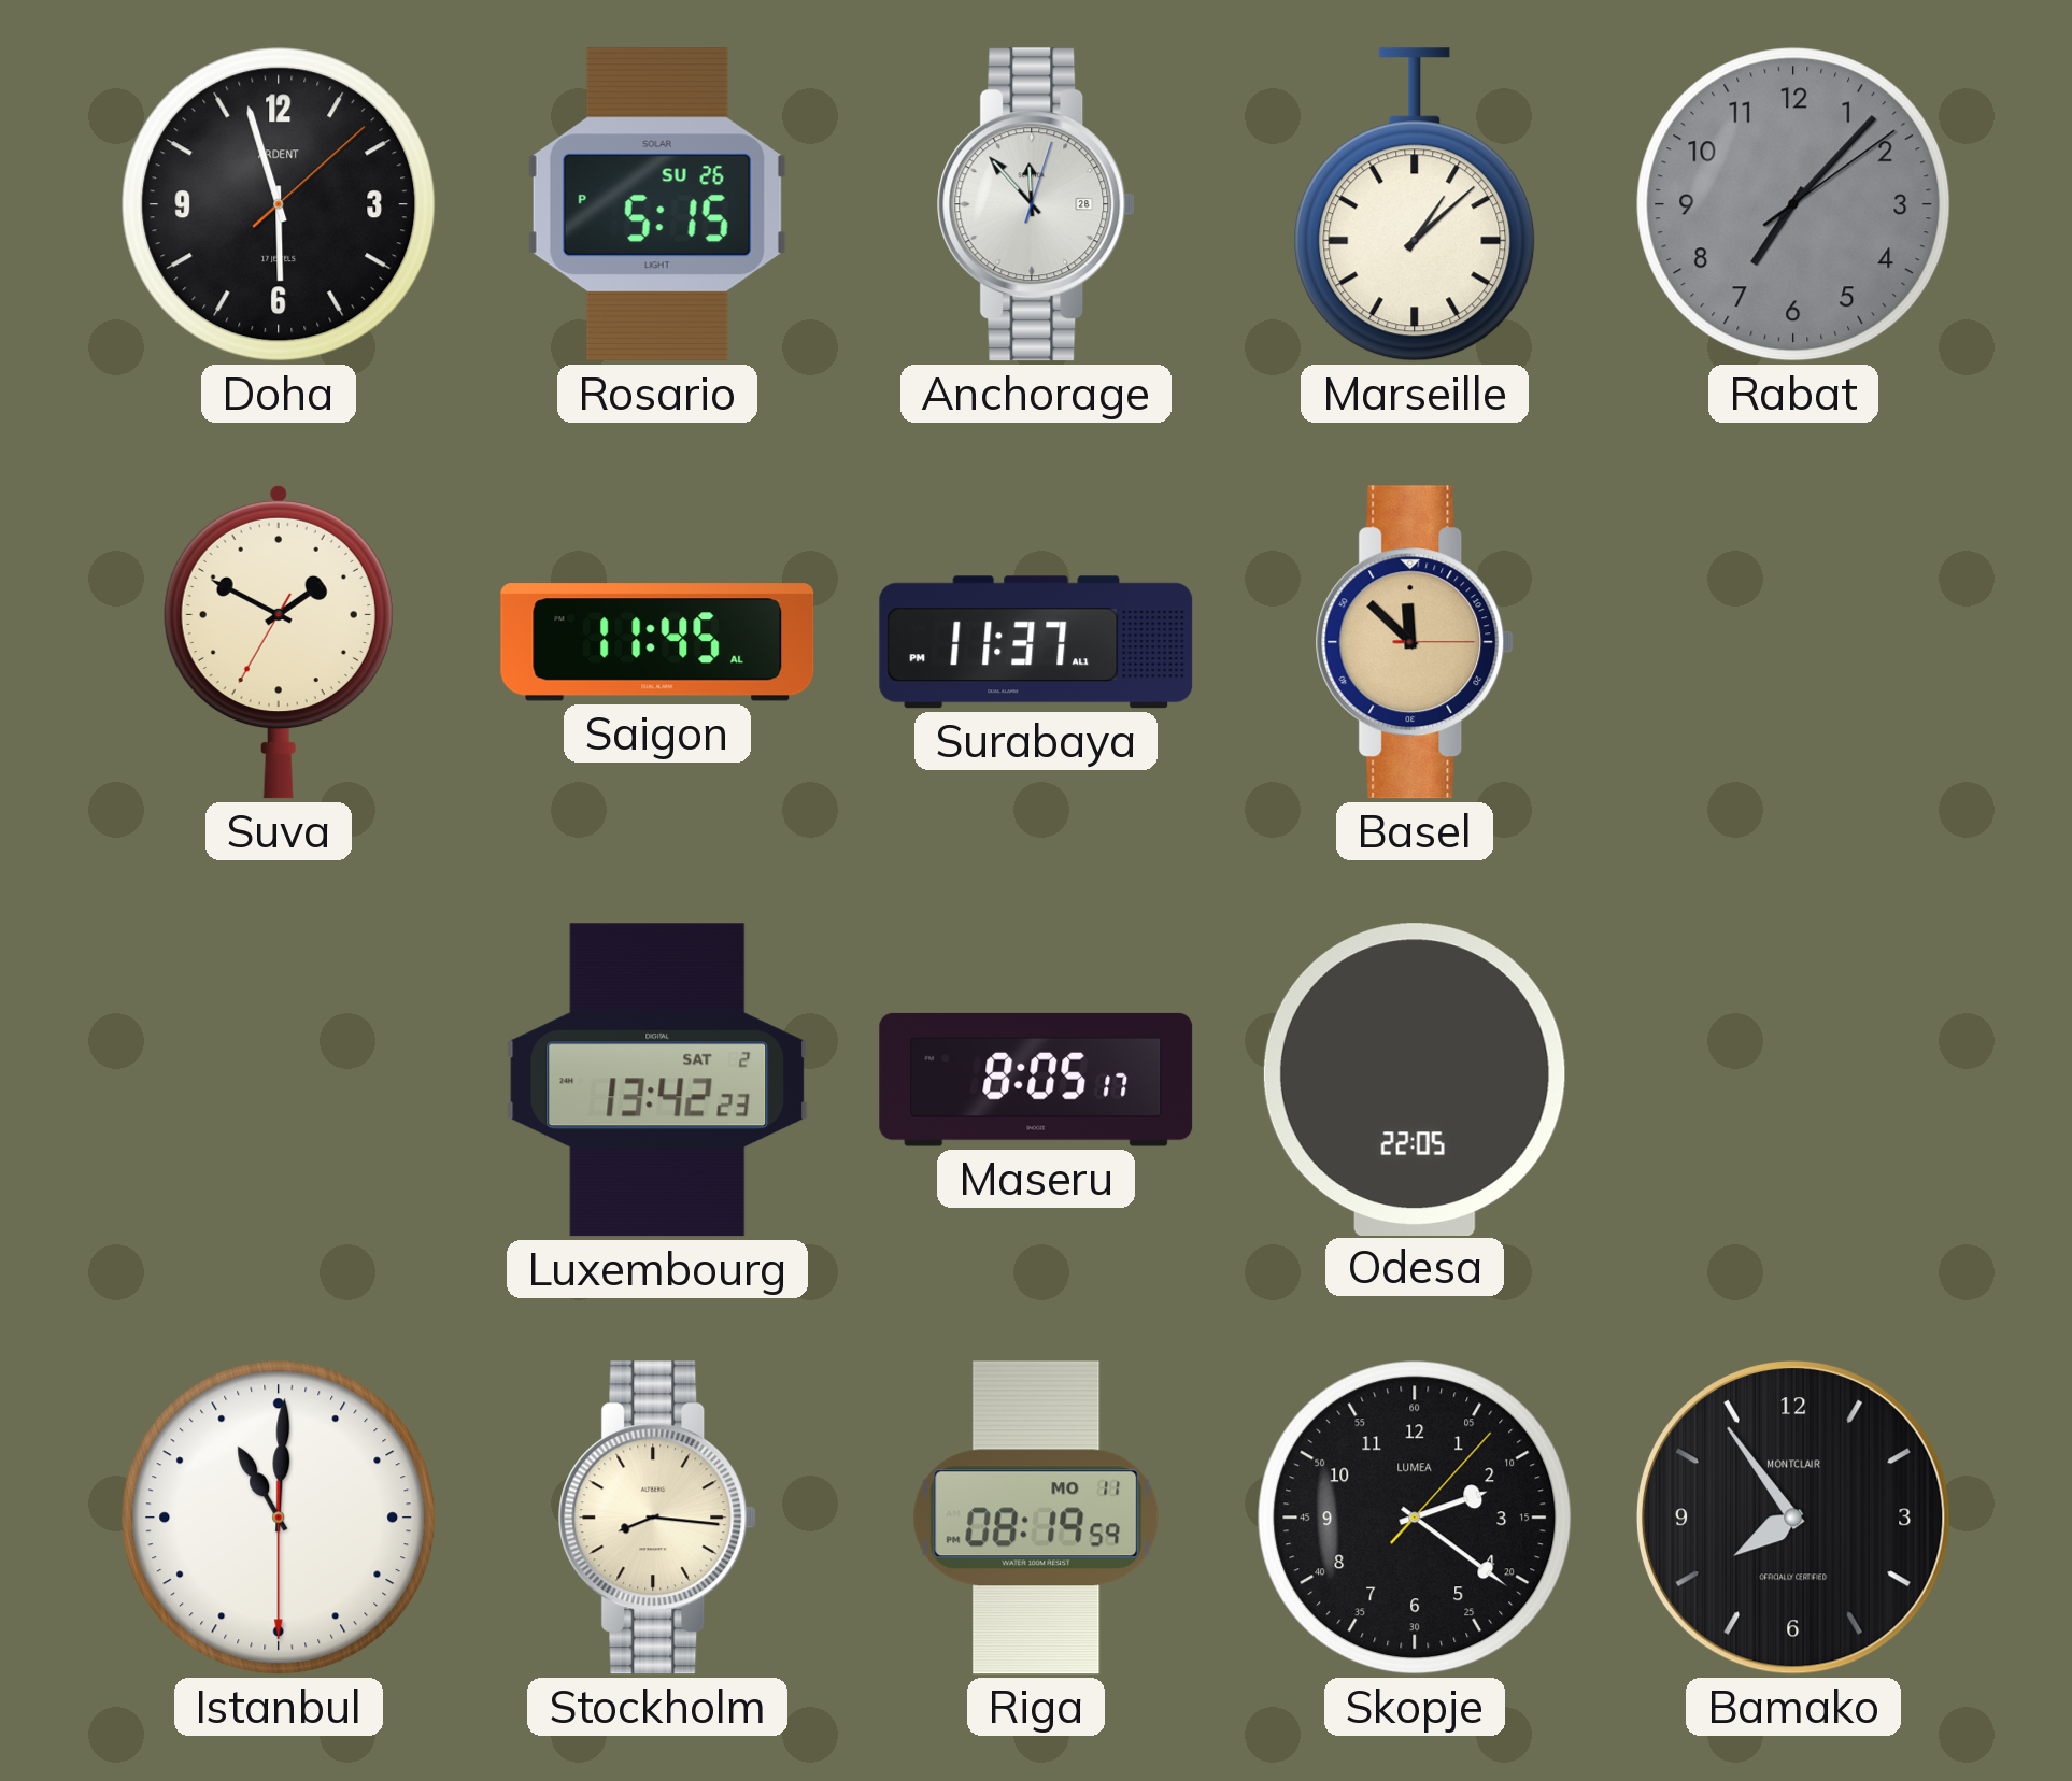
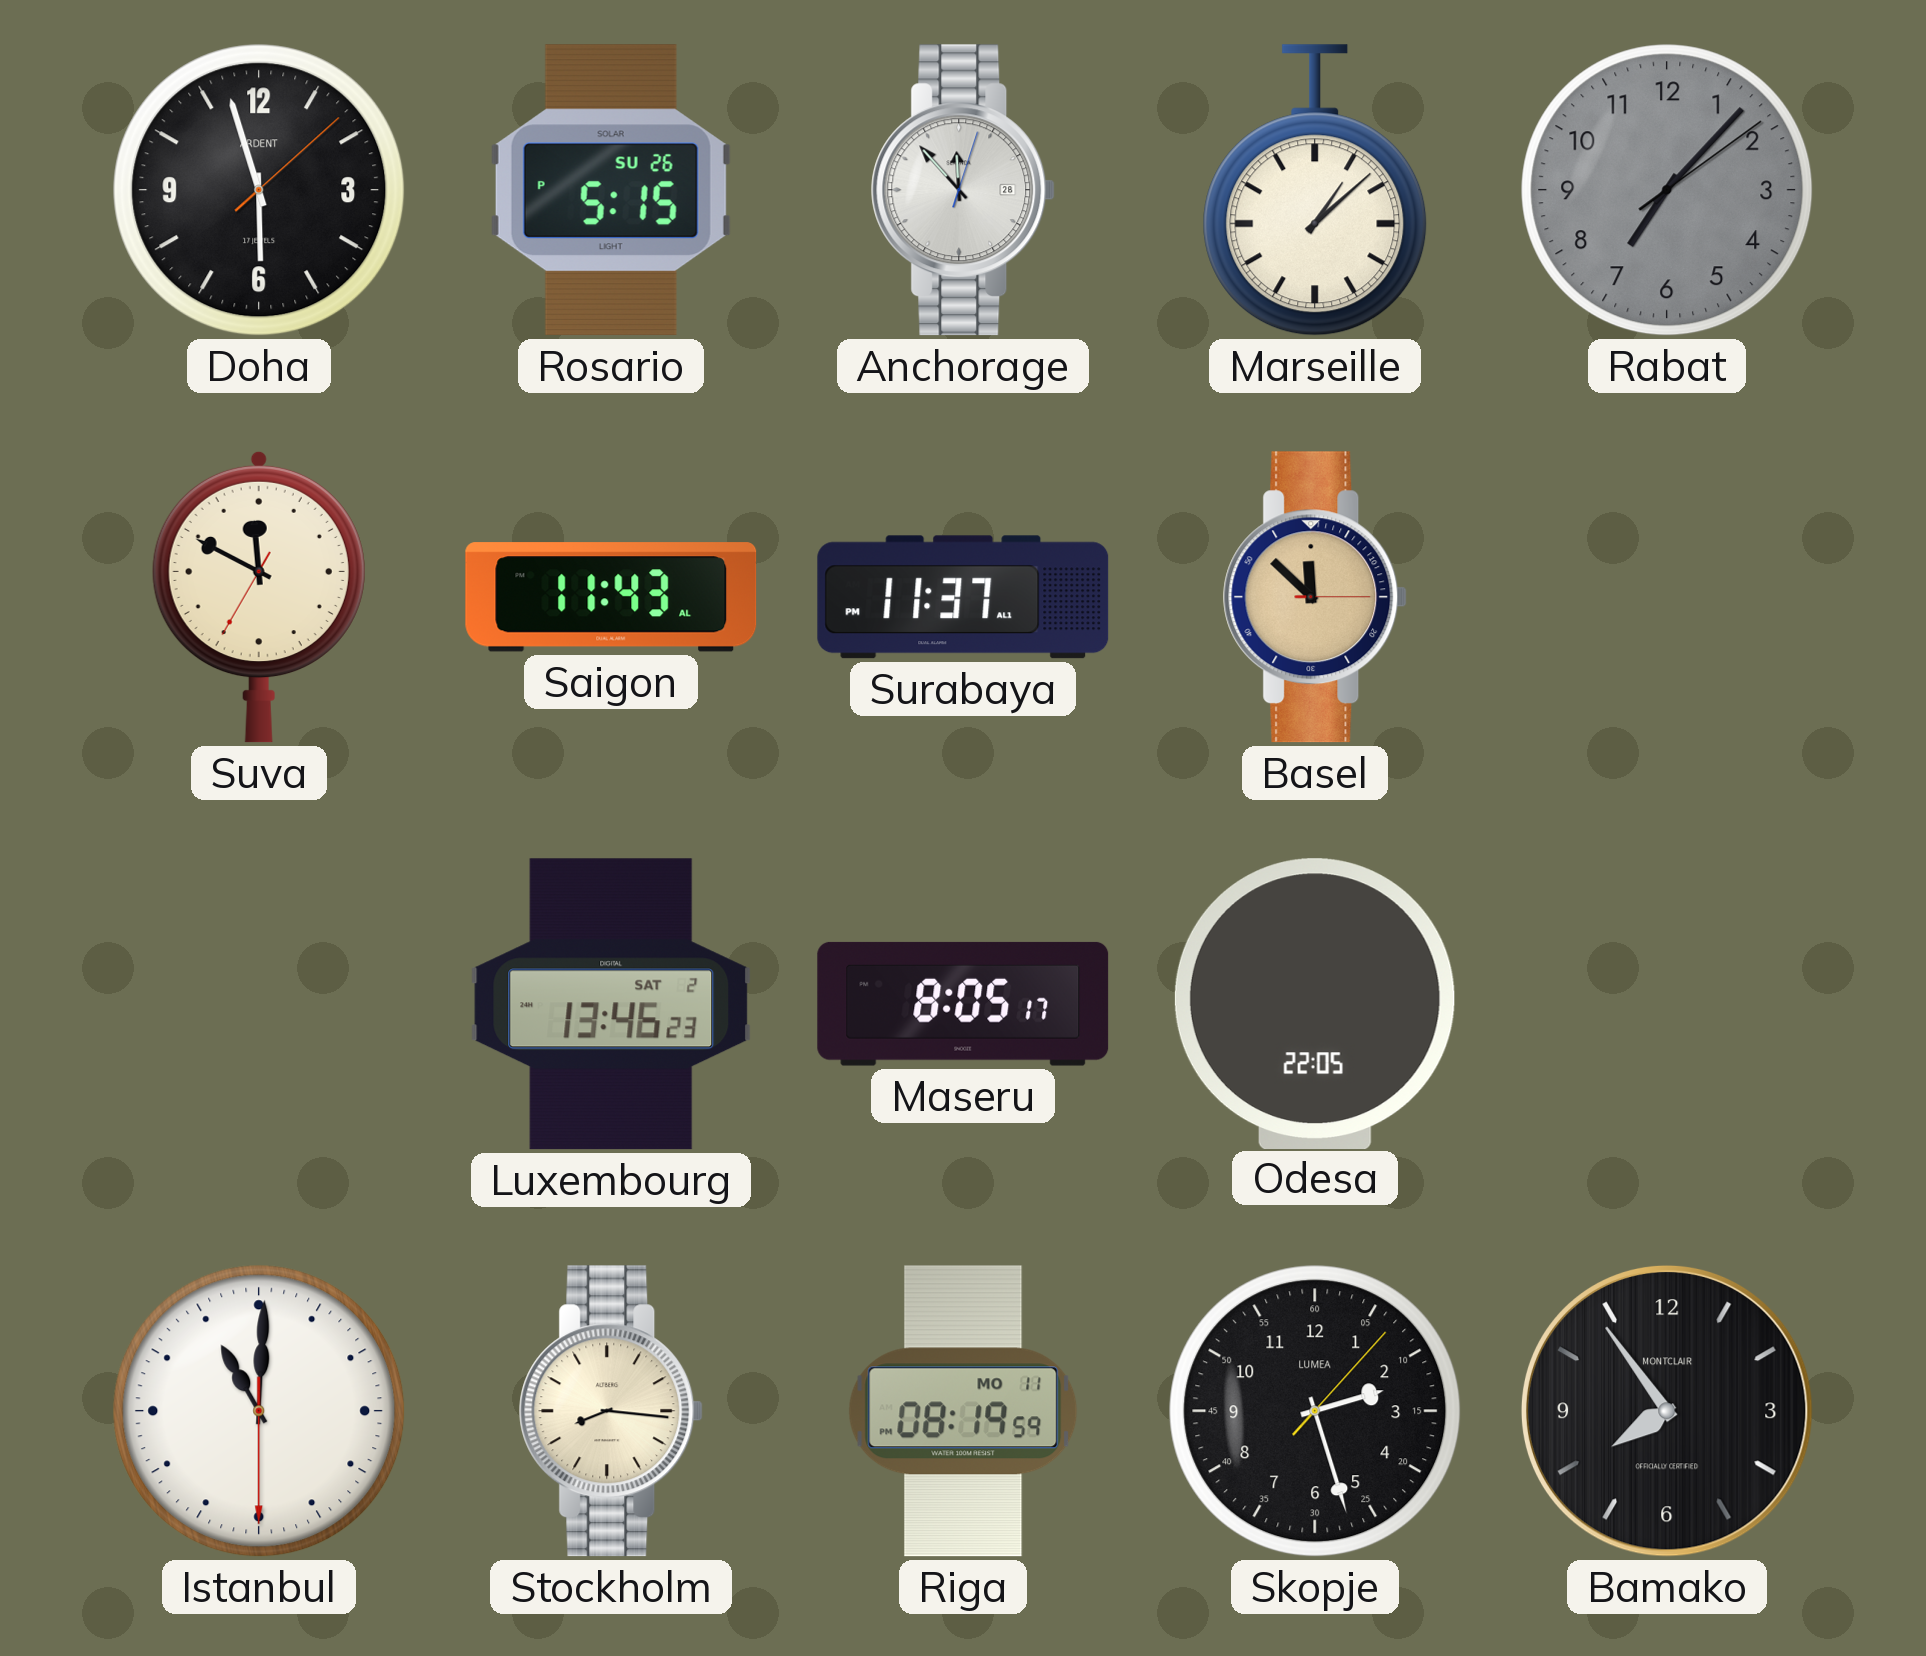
Suva: 1:49 -> 11:49
Saigon: 11:45 -> 11:43
Luxembourg: 13:42 -> 13:46
Skopje: 2:21 -> 2:27
